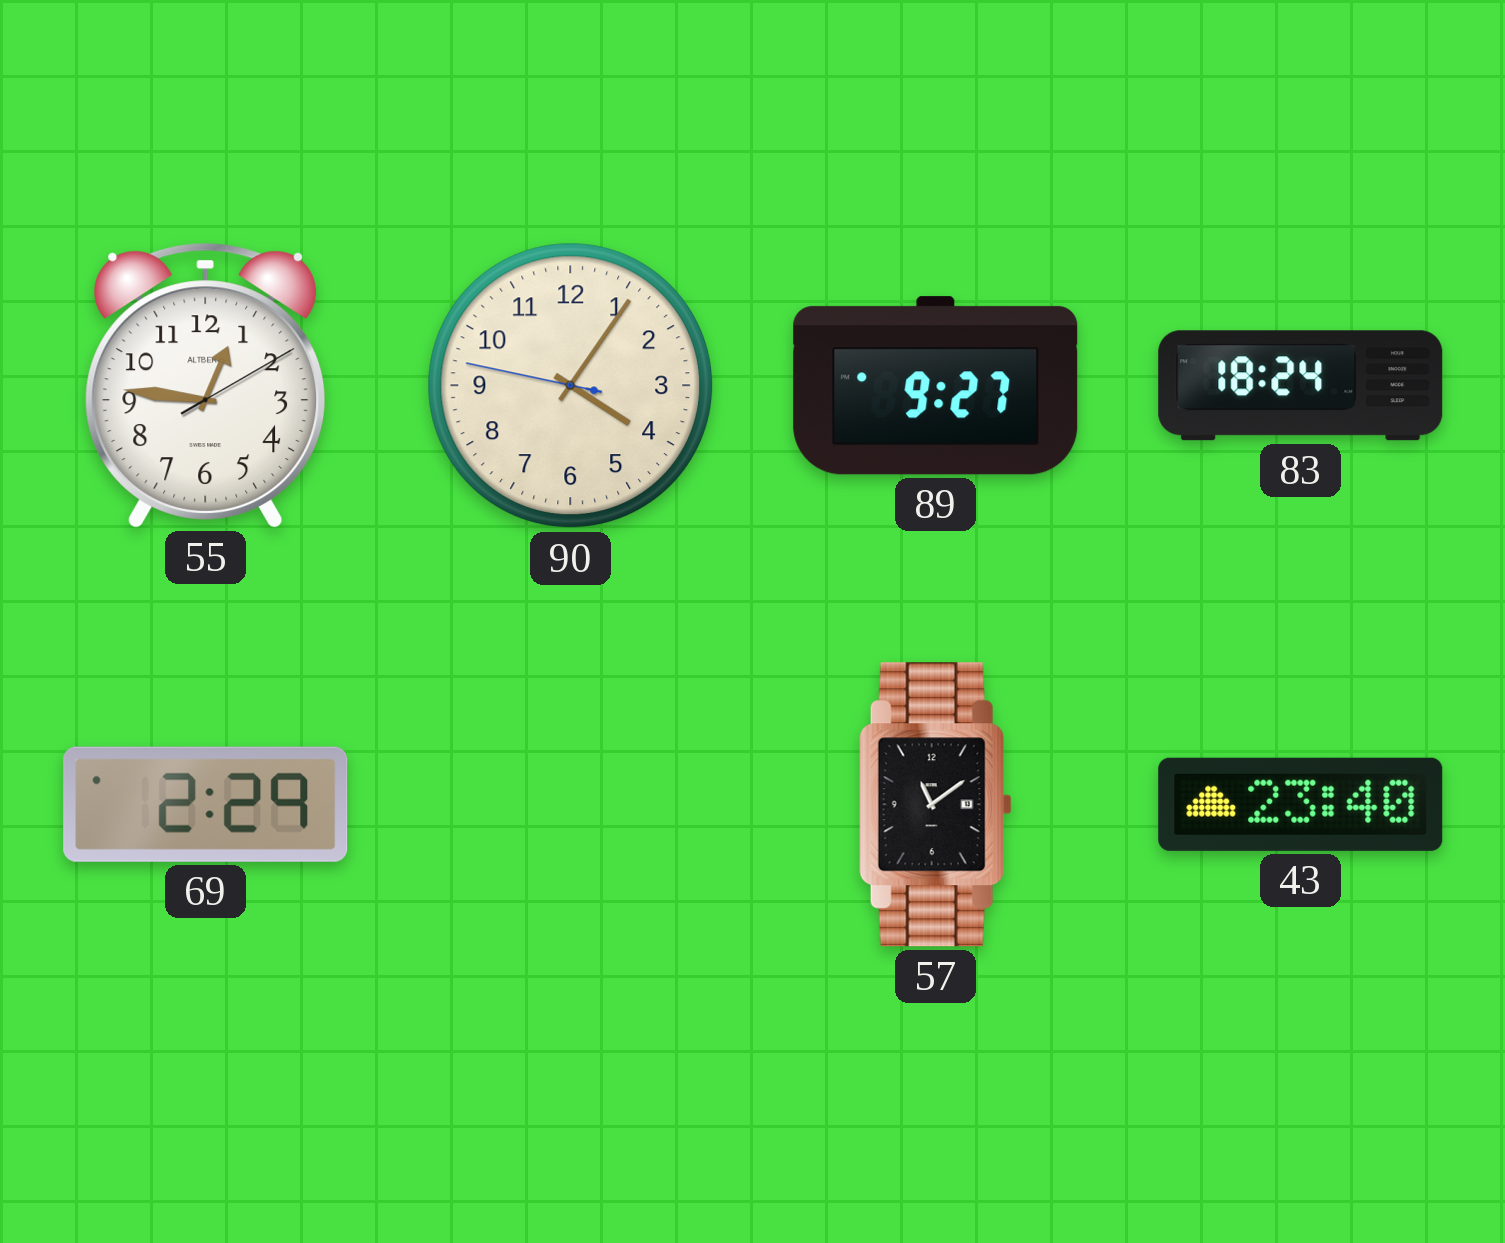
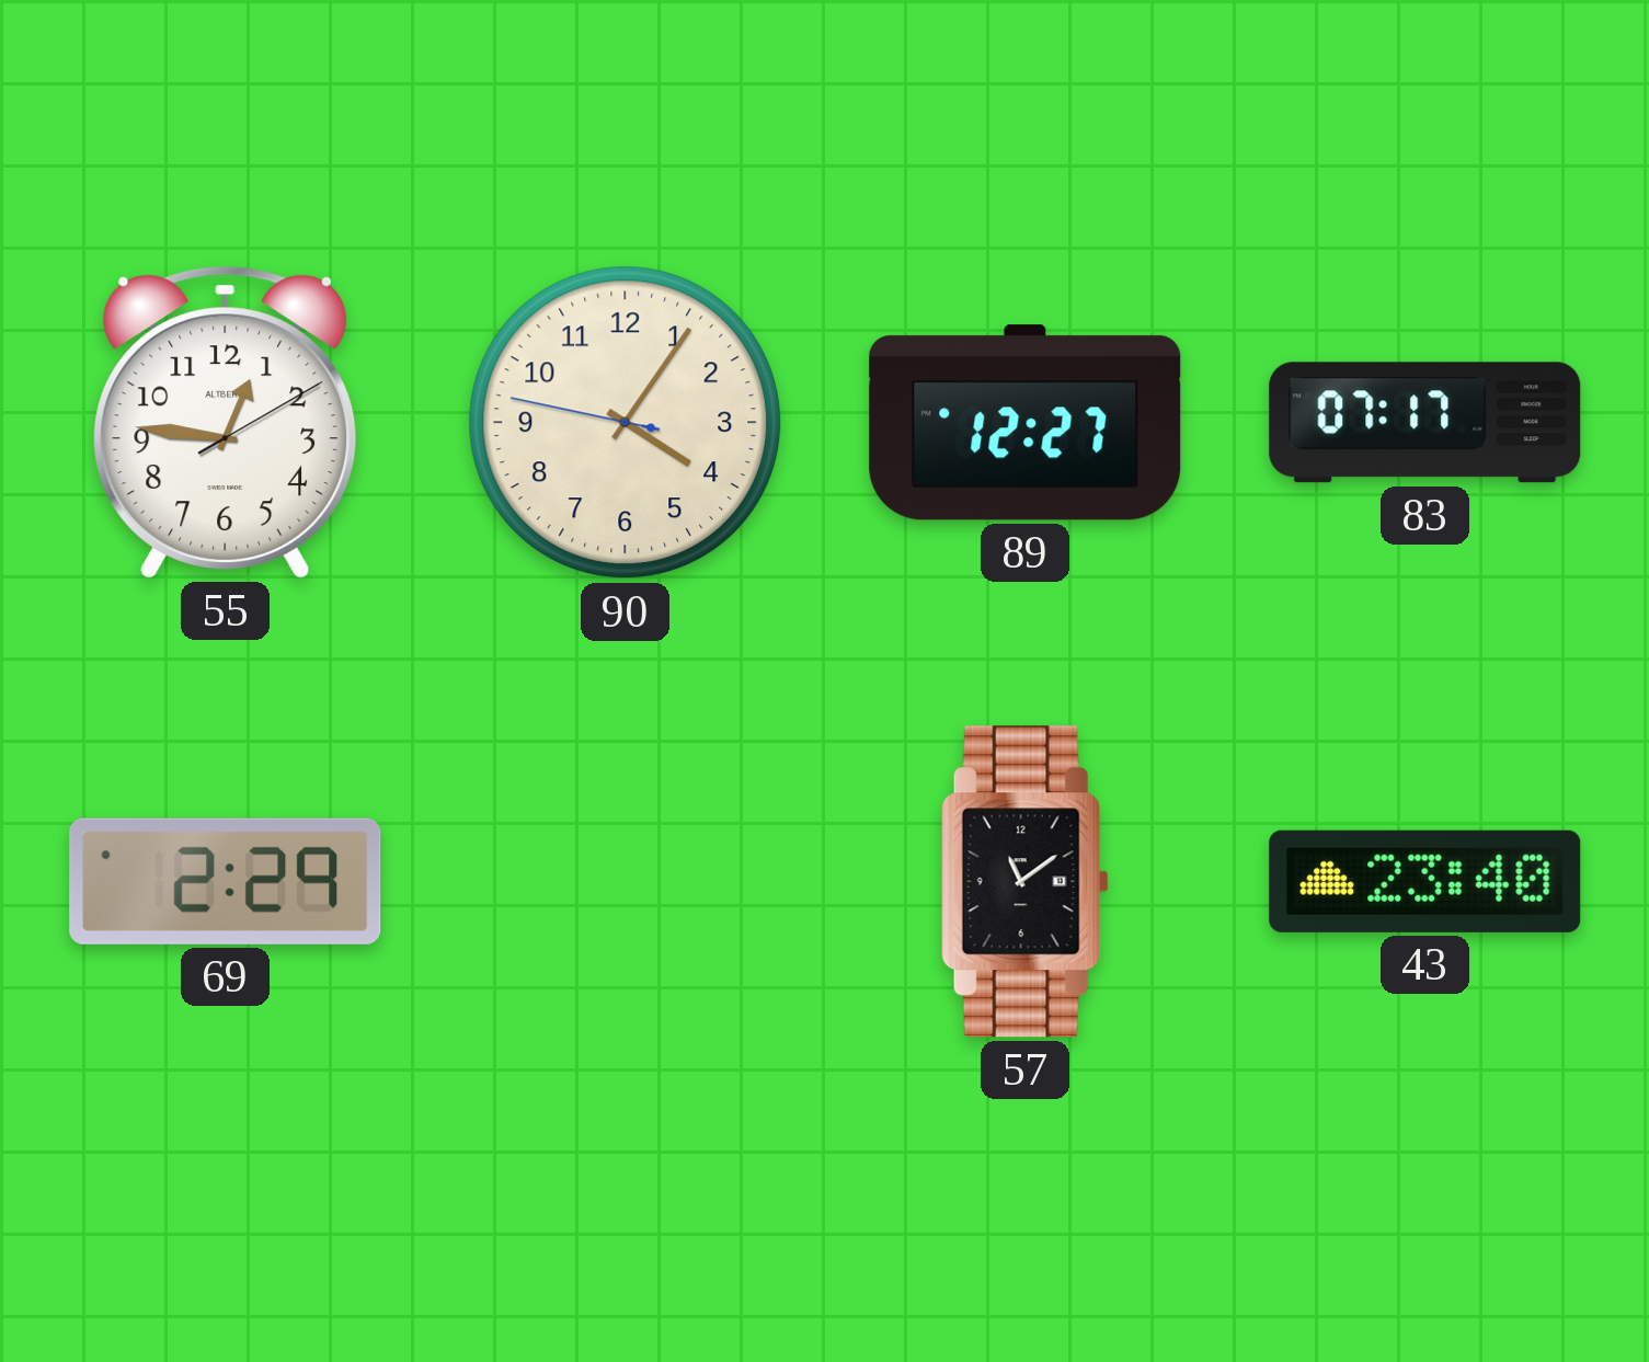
89: 9:27 -> 12:27
83: 18:24 -> 07:17
